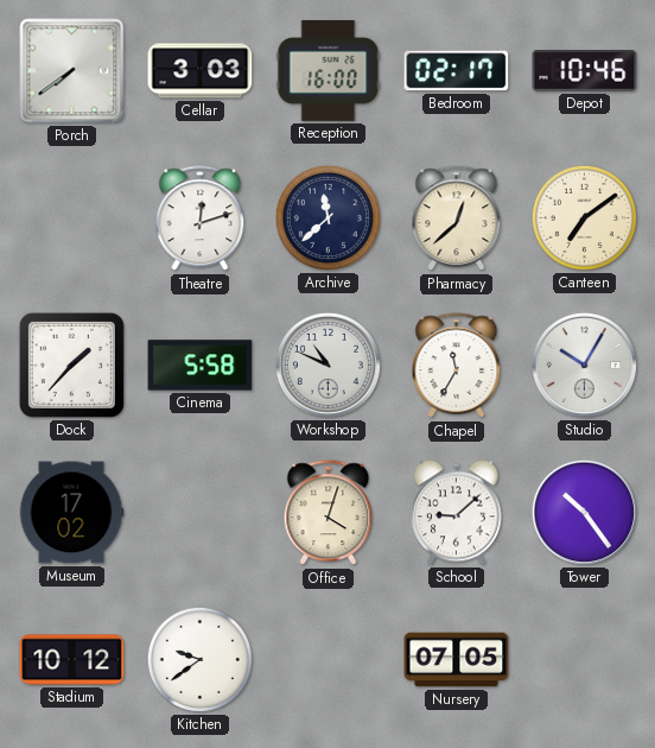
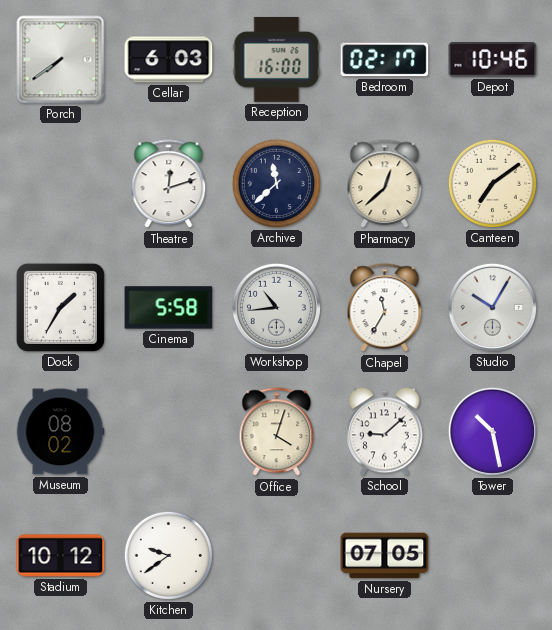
Cellar: 3:03 -> 6:03
Dock: 1:37 -> 1:35
Workshop: 10:49 -> 10:44
Museum: 17:02 -> 08:02
Tower: 10:24 -> 10:28
